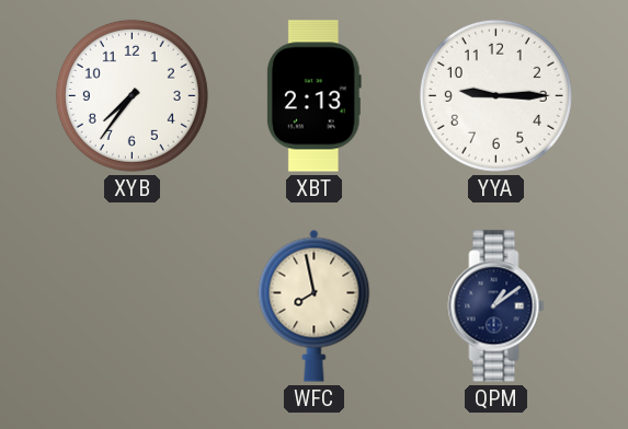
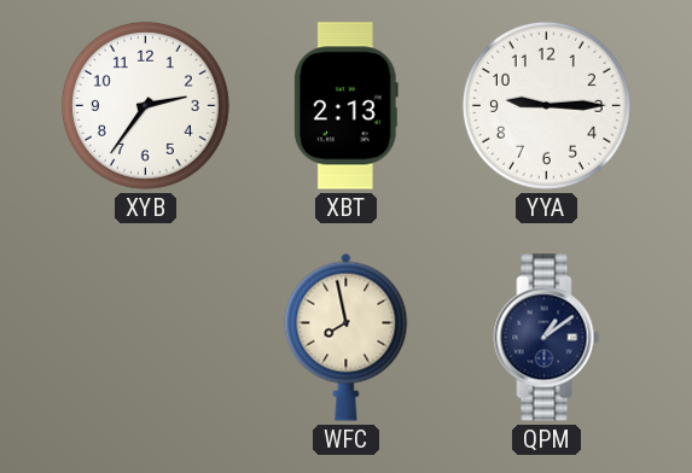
XYB: 7:36 -> 2:36
